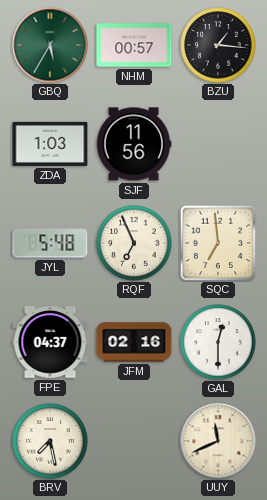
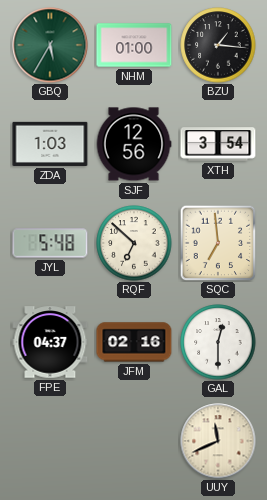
NHM: 00:57 -> 01:00
SJF: 11:56 -> 12:56
XTH: none -> 3:54
RQF: 6:56 -> 6:52
BRV: 7:28 -> none
